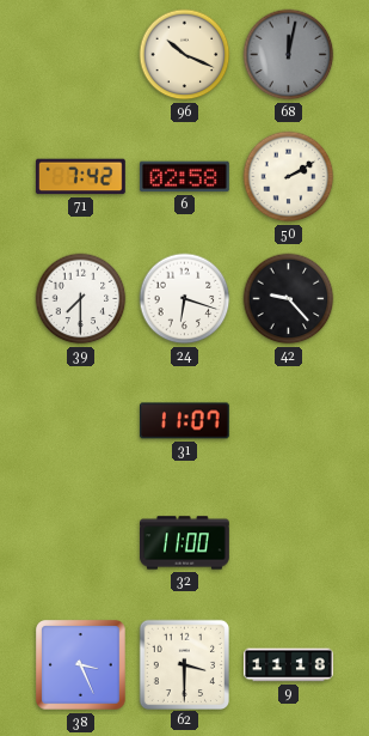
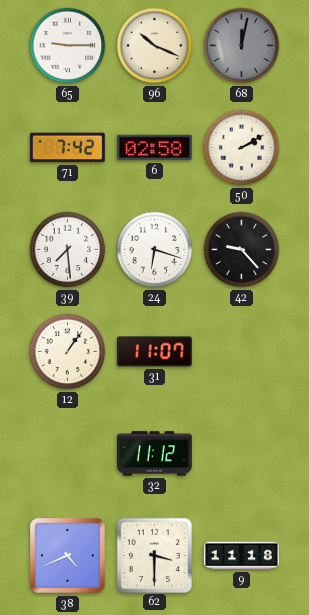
65: none -> 9:15
39: 7:30 -> 7:29
12: none -> 1:06
32: 11:00 -> 11:12
38: 3:26 -> 4:41
